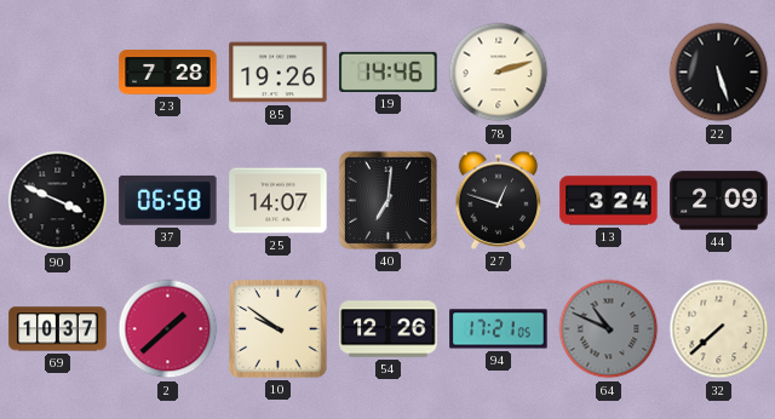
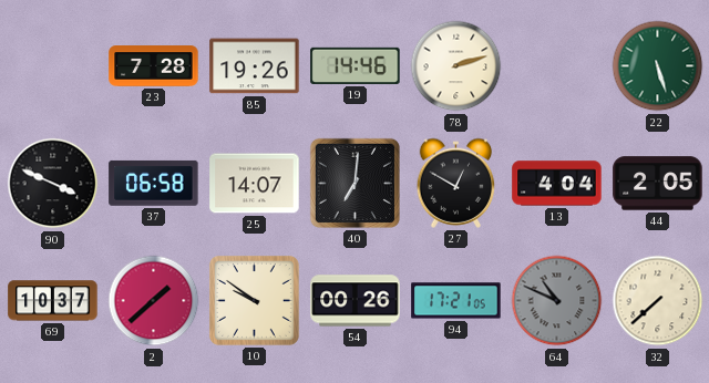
22 dial: black -> green
27: 12:48 -> 12:50
13: 3:24 -> 4:04
44: 2:09 -> 2:05
54: 12:26 -> 00:26
